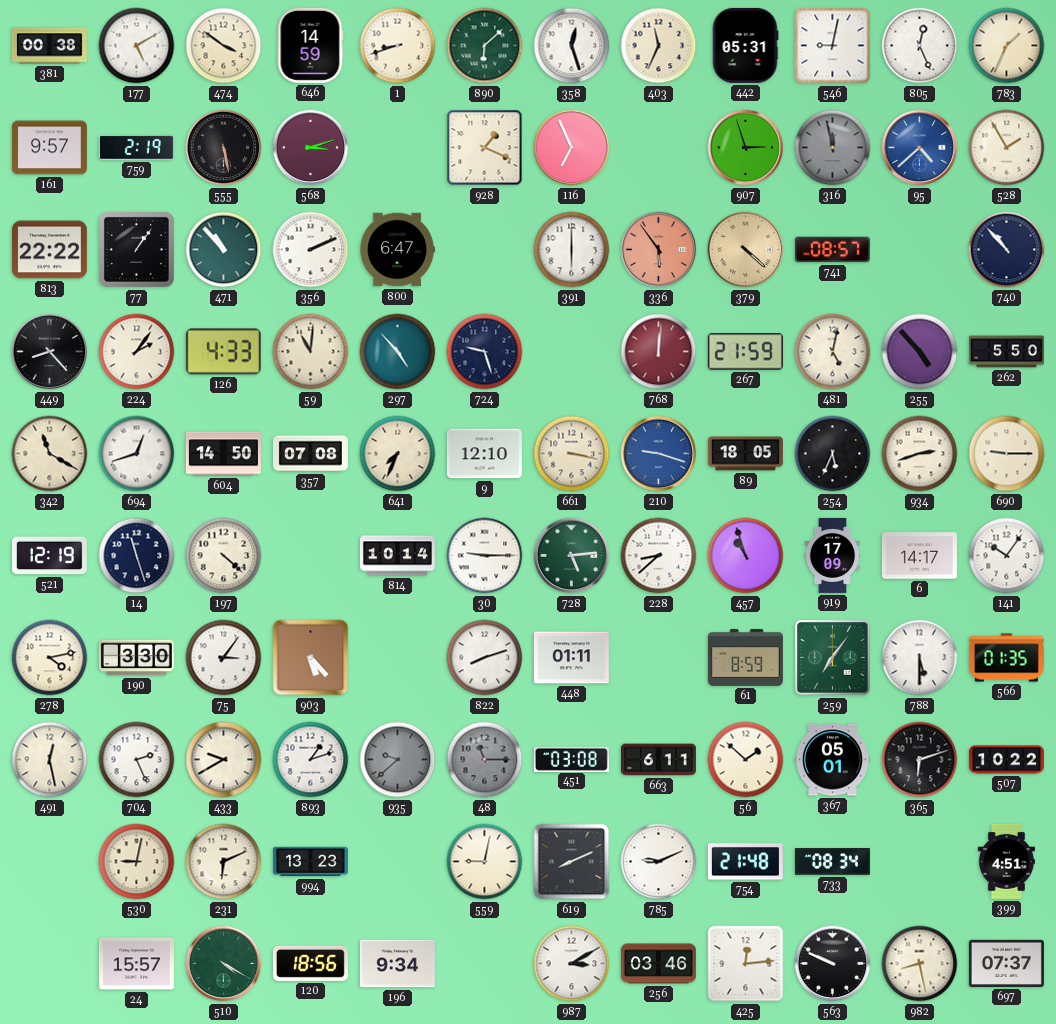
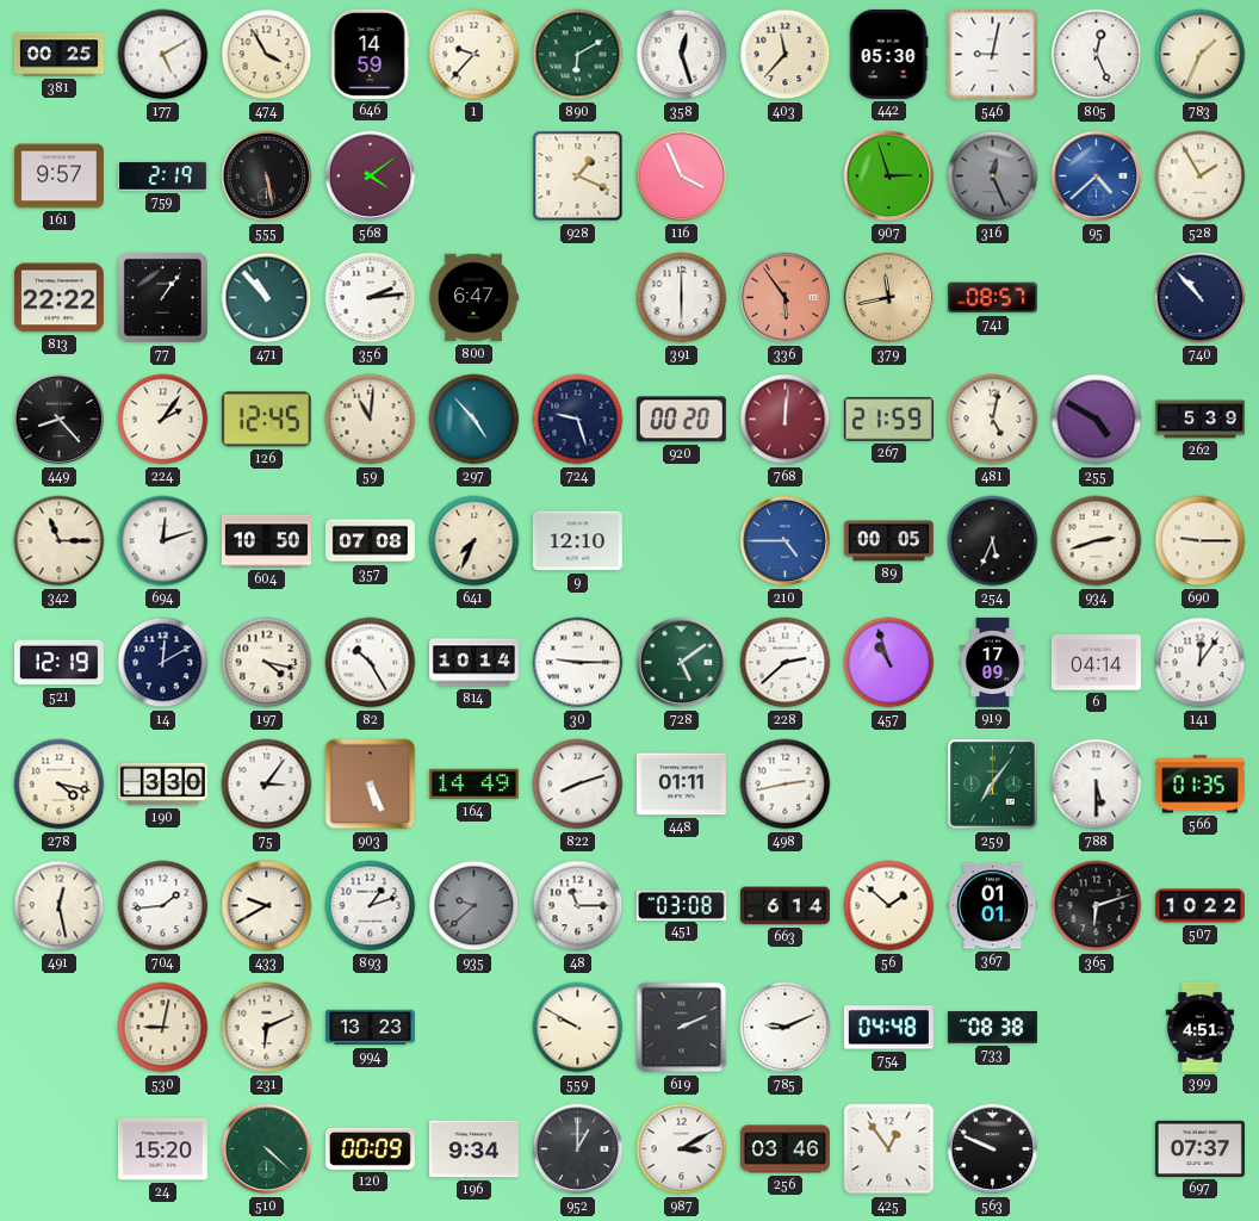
381: 00:38 -> 00:25
474: 3:51 -> 3:55
1: 8:42 -> 9:37
890: 6:08 -> 6:10
403: 11:34 -> 11:37
442: 05:31 -> 05:30
568: 3:12 -> 4:09
116: 6:56 -> 3:56
316: 11:58 -> 12:26
356: 2:11 -> 2:14
379: 4:22 -> 11:43
126: 4:33 -> 12:45
920: none -> 00:20
255: 4:53 -> 4:50
262: 5:50 -> 5:39
342: 11:20 -> 11:15
694: 12:42 -> 12:12
604: 14:50 -> 10:50
661: 3:17 -> none
210: 9:18 -> 4:45
89: 18:05 -> 00:05
14: 11:27 -> 12:10
197: 4:22 -> 4:17
82: none -> 10:25
728: 5:14 -> 5:09
228: 8:38 -> 2:38
6: 14:17 -> 04:14
141: 10:06 -> 12:06
278: 4:13 -> 4:17
903: 5:23 -> 5:26
164: none -> 14:49
498: none -> 2:43
61: 8:59 -> none
704: 2:26 -> 1:44
48 dial: grey -> white
663: 6:11 -> 6:14
367: 05:01 -> 01:01
559: 9:02 -> 9:50
619: 8:11 -> 2:11
754: 21:48 -> 04:48
733: 08:34 -> 08:38
24: 15:57 -> 15:20
510: 4:20 -> 4:22
120: 18:56 -> 00:09
952: none -> 1:00
425: 12:14 -> 12:54
982: 8:28 -> none
